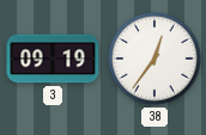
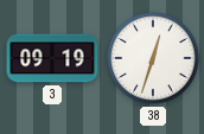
38: 12:36 -> 12:33
